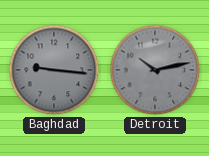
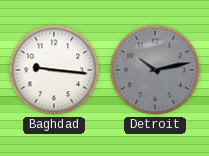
Baghdad dial: grey -> white
